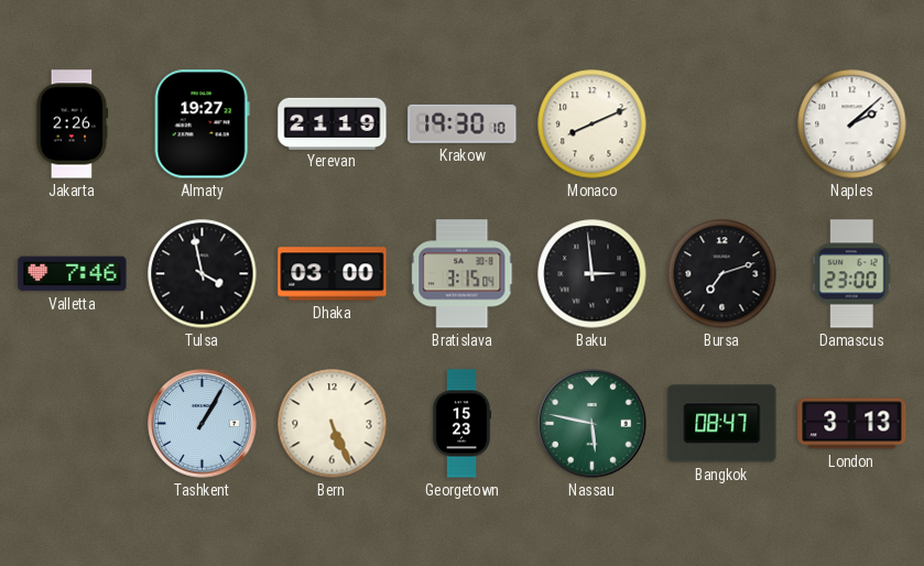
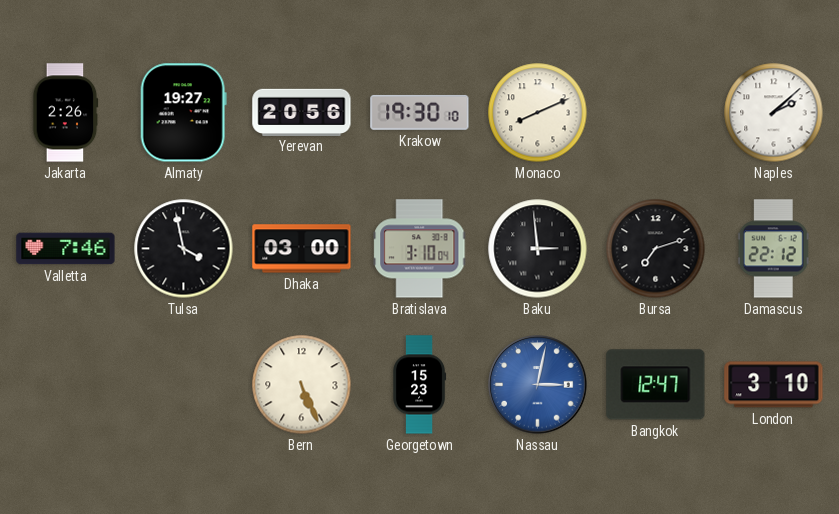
Yerevan: 21:19 -> 20:56
Bratislava: 3:15 -> 3:10
Damascus: 23:00 -> 22:12
Tashkent: 1:05 -> none
Nassau: 5:47 -> 3:02
Nassau dial: green -> blue
Bangkok: 08:47 -> 12:47
London: 3:13 -> 3:10
